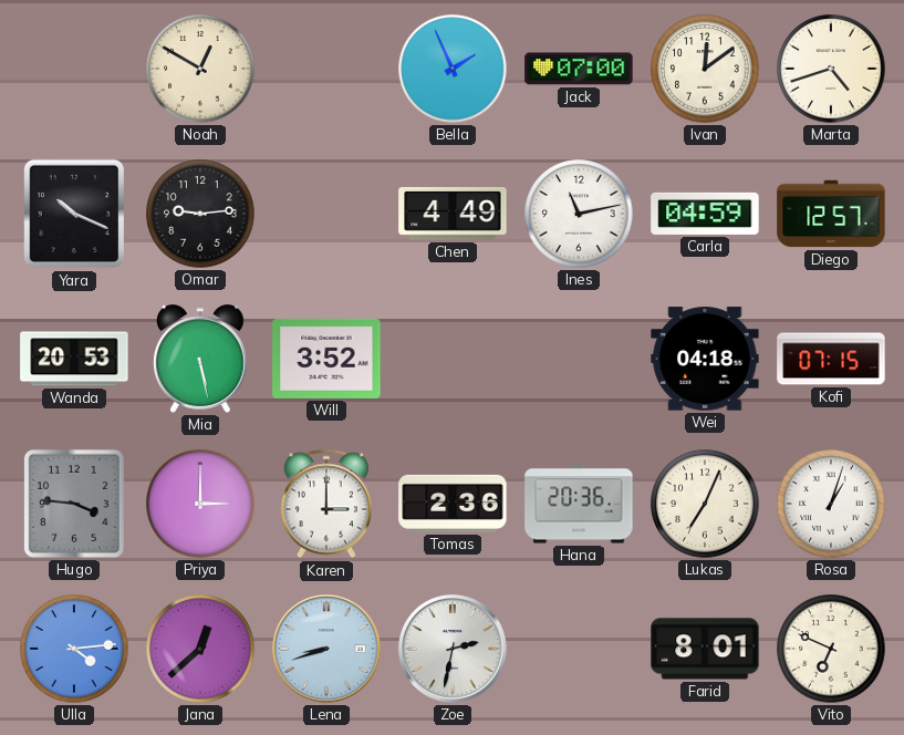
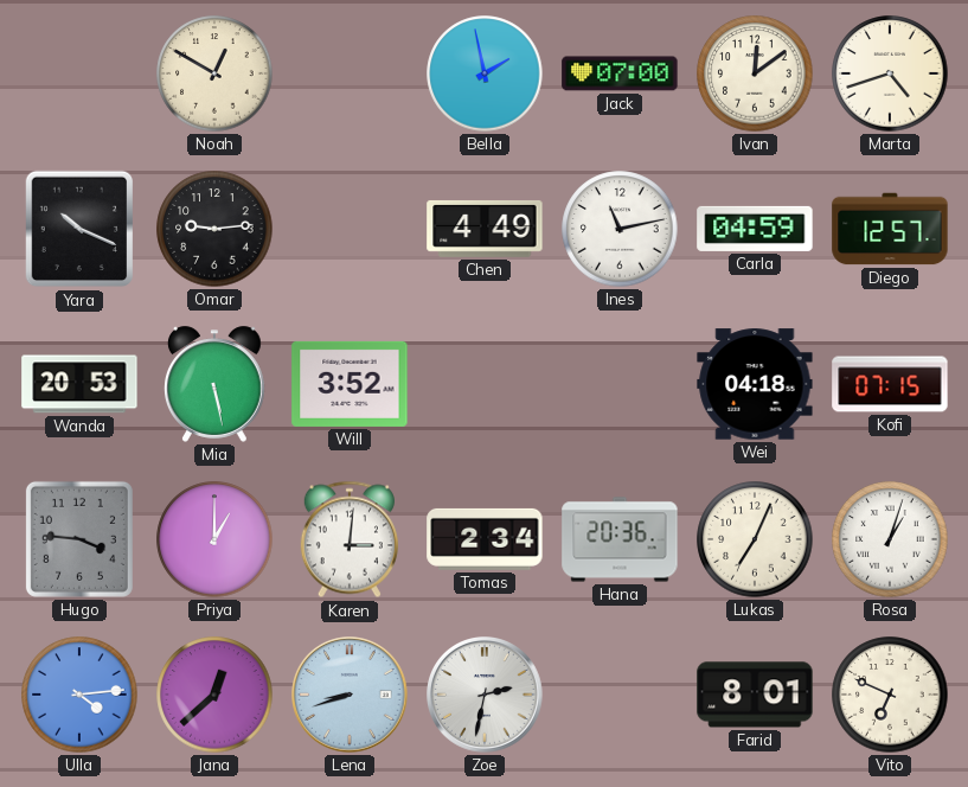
Bella: 1:56 -> 1:58
Priya: 3:00 -> 1:00
Karen: 3:00 -> 3:01
Tomas: 2:36 -> 2:34
